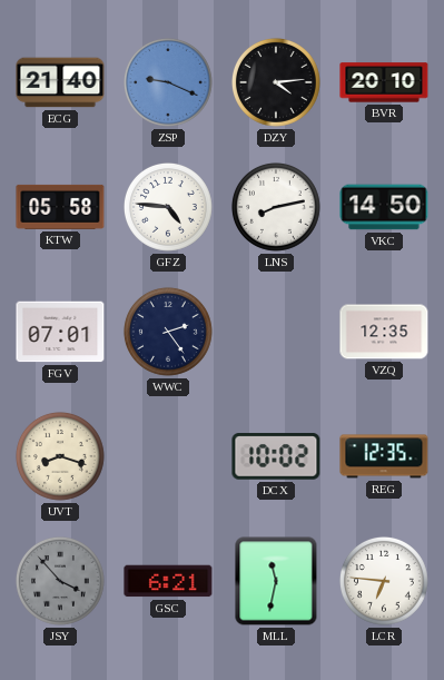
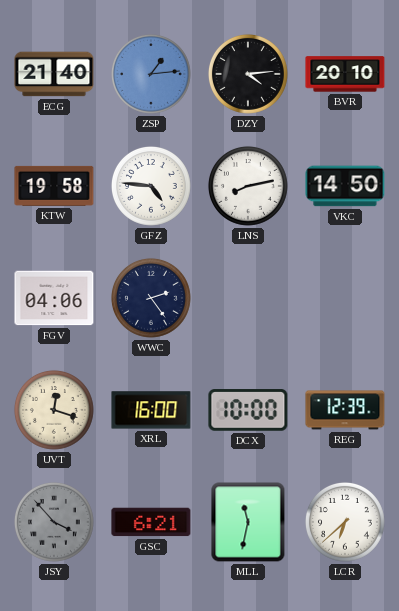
ZSP: 9:19 -> 1:14
KTW: 05:58 -> 19:58
FGV: 07:01 -> 04:06
VZQ: 12:35 -> none
UVT: 8:18 -> 12:18
XRL: none -> 16:00
DCX: 10:02 -> 10:00
REG: 12:35 -> 12:39
LCR: 6:46 -> 6:38
